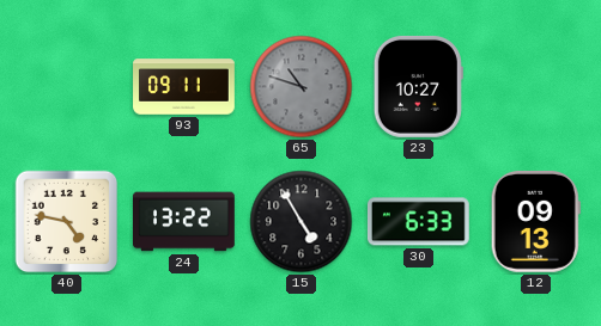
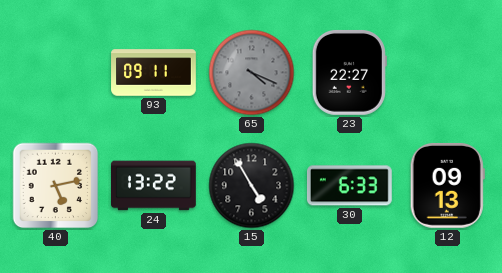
65: 10:48 -> 4:19
23: 10:27 -> 22:27
40: 4:47 -> 5:13
